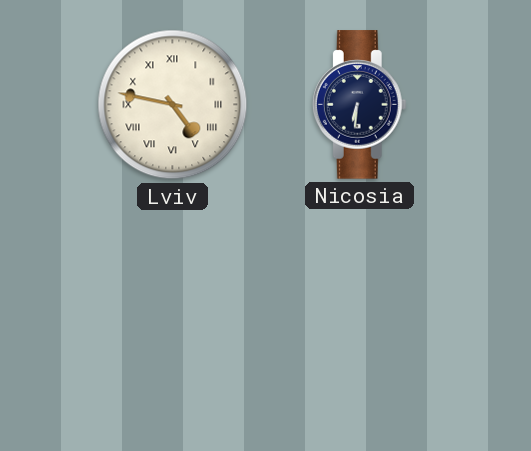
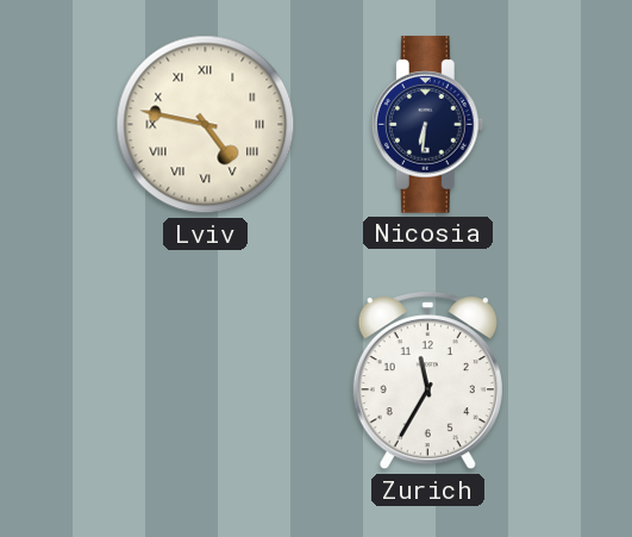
Zurich: none -> 11:35
